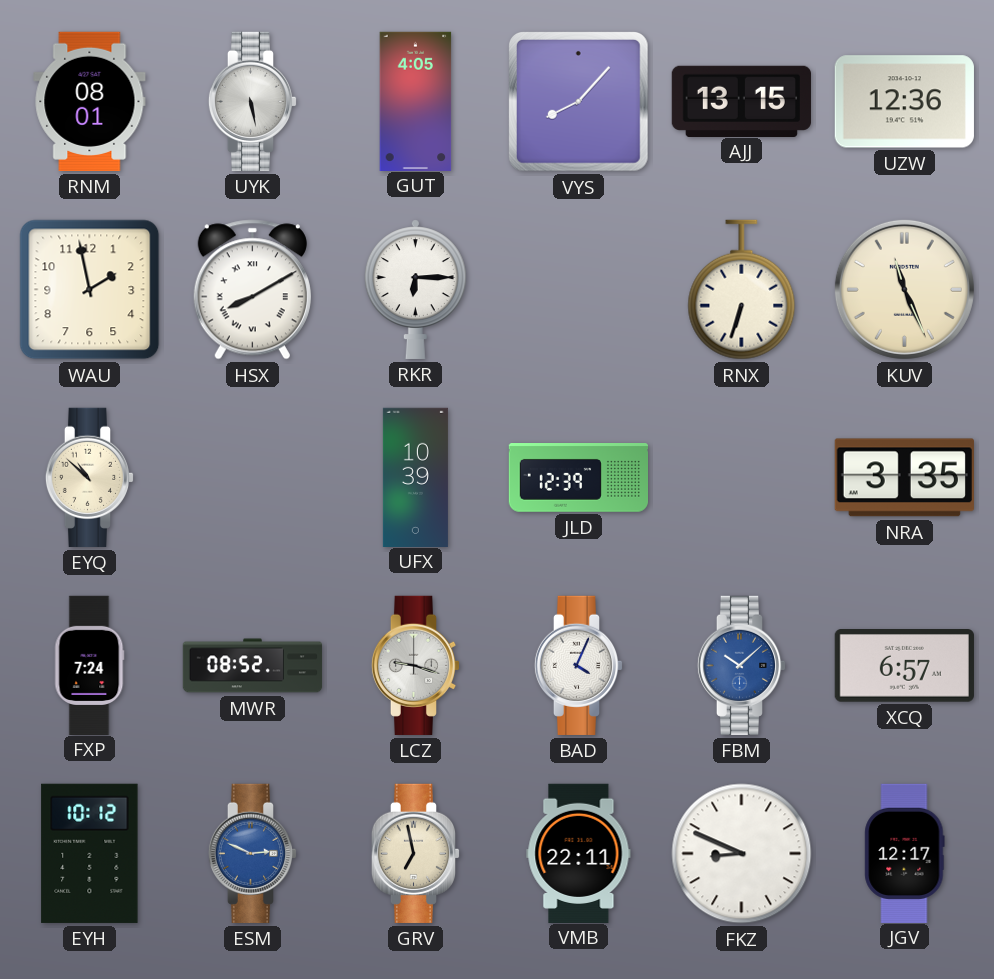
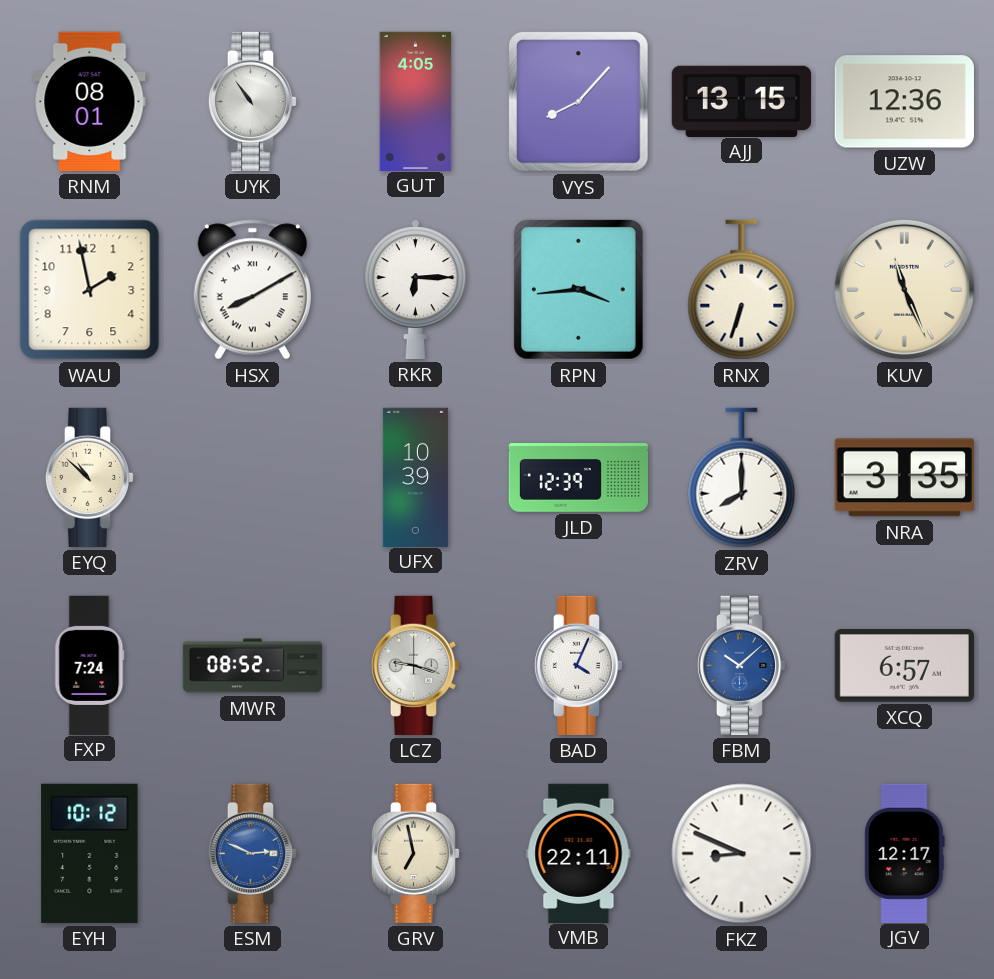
UYK: 5:28 -> 10:54
RPN: none -> 3:44
ZRV: none -> 8:00
